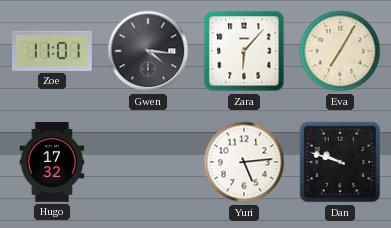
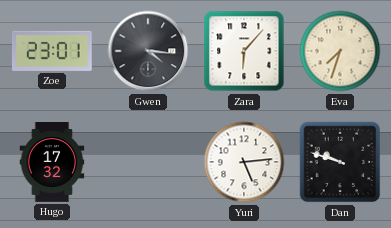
Zoe: 11:01 -> 23:01
Eva: 7:05 -> 7:33
